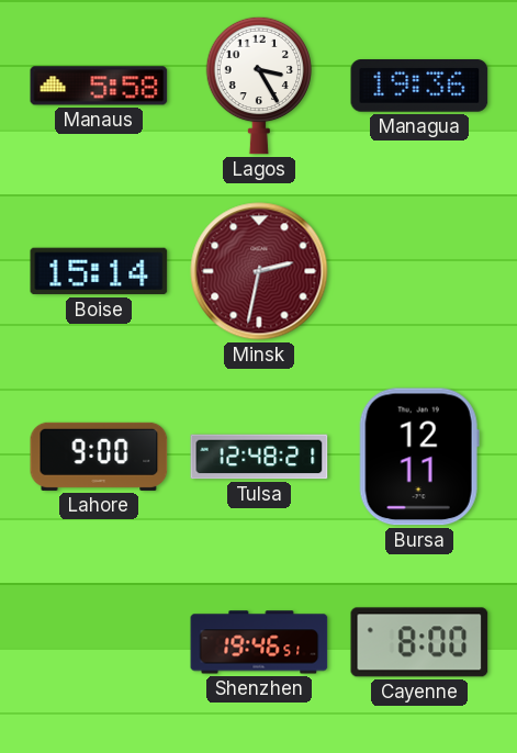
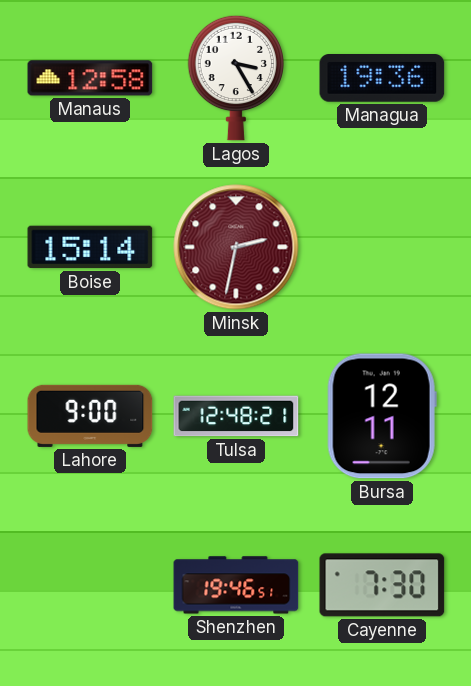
Manaus: 5:58 -> 12:58
Cayenne: 8:00 -> 7:30
